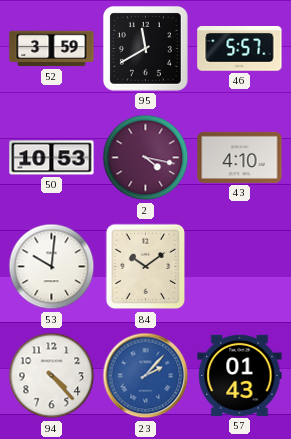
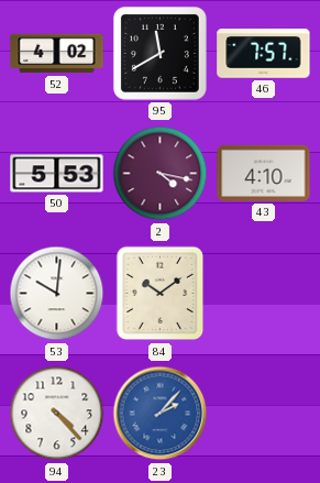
52: 3:59 -> 4:02
46: 5:57 -> 7:57
50: 10:53 -> 5:53
57: 01:43 -> none
